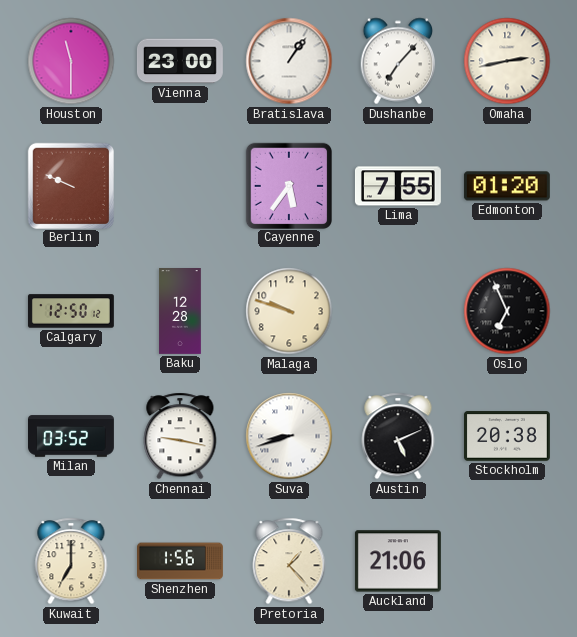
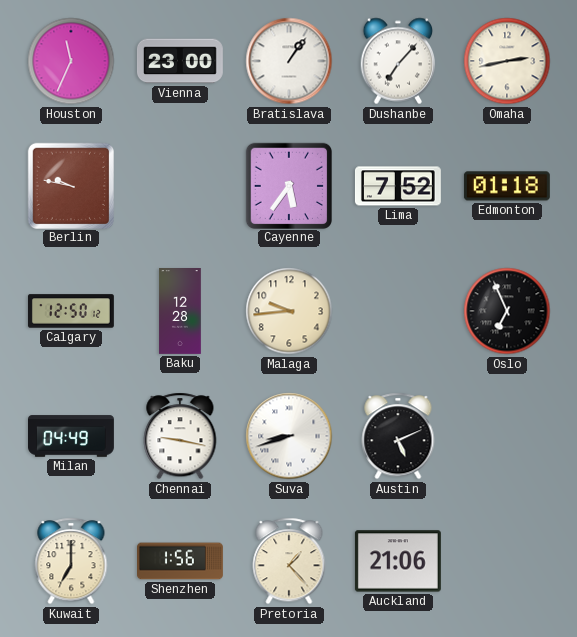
Houston: 11:30 -> 11:34
Berlin: 9:49 -> 9:47
Lima: 7:55 -> 7:52
Edmonton: 01:20 -> 01:18
Malaga: 9:48 -> 9:44
Milan: 03:52 -> 04:49
Stockholm: 20:38 -> none
